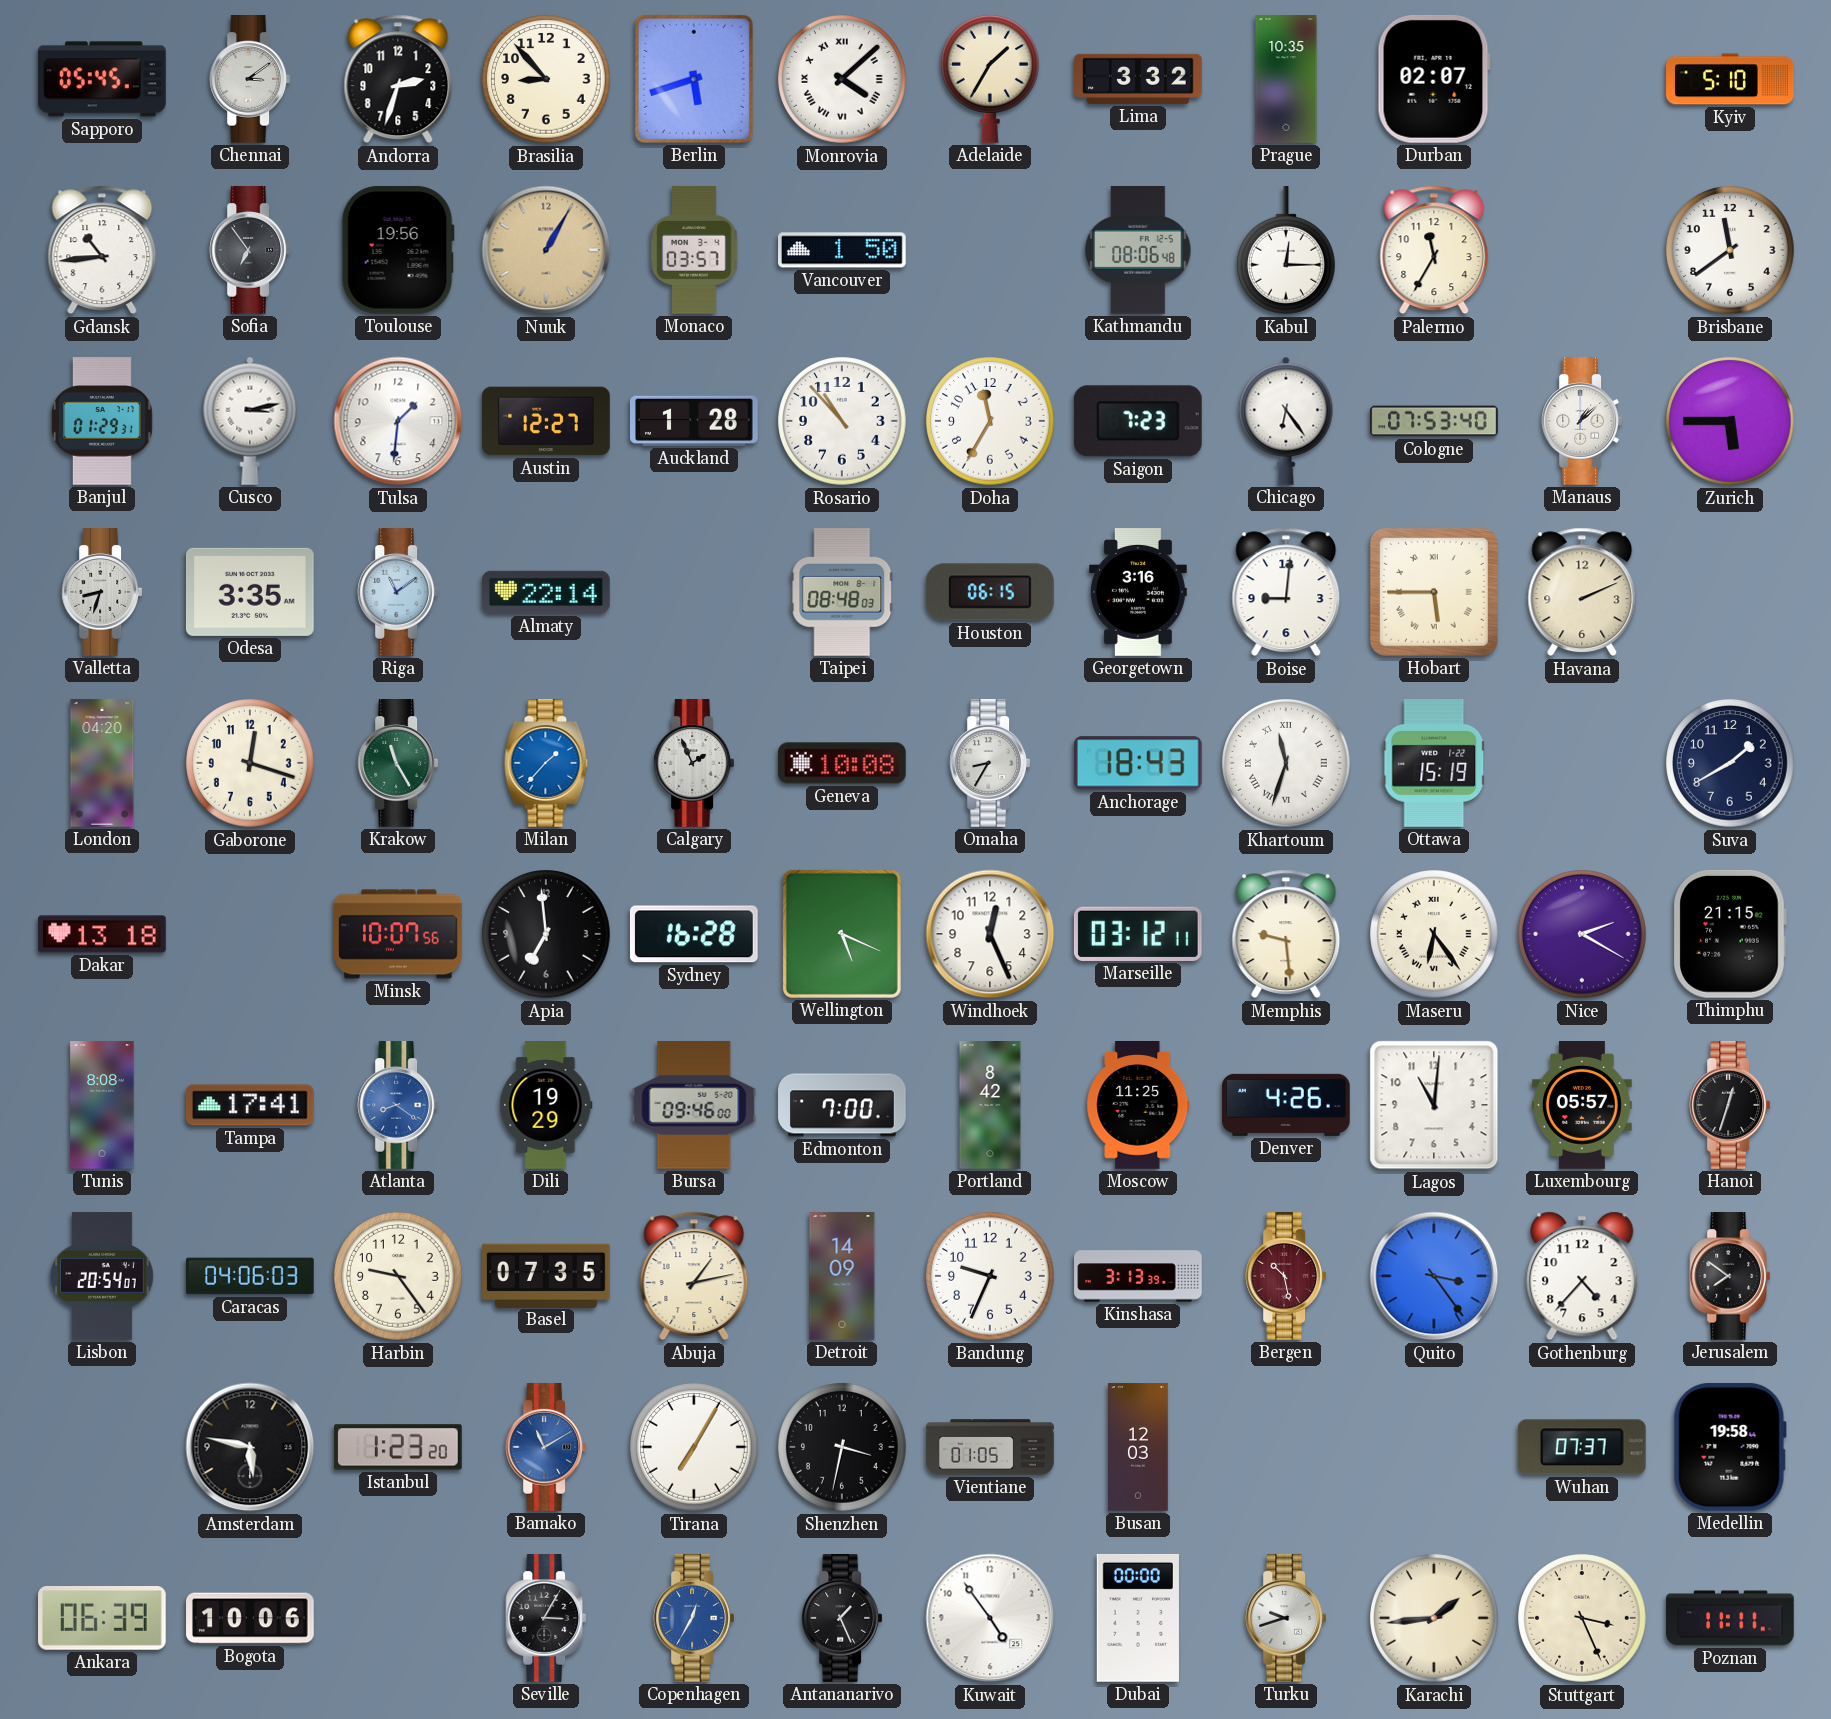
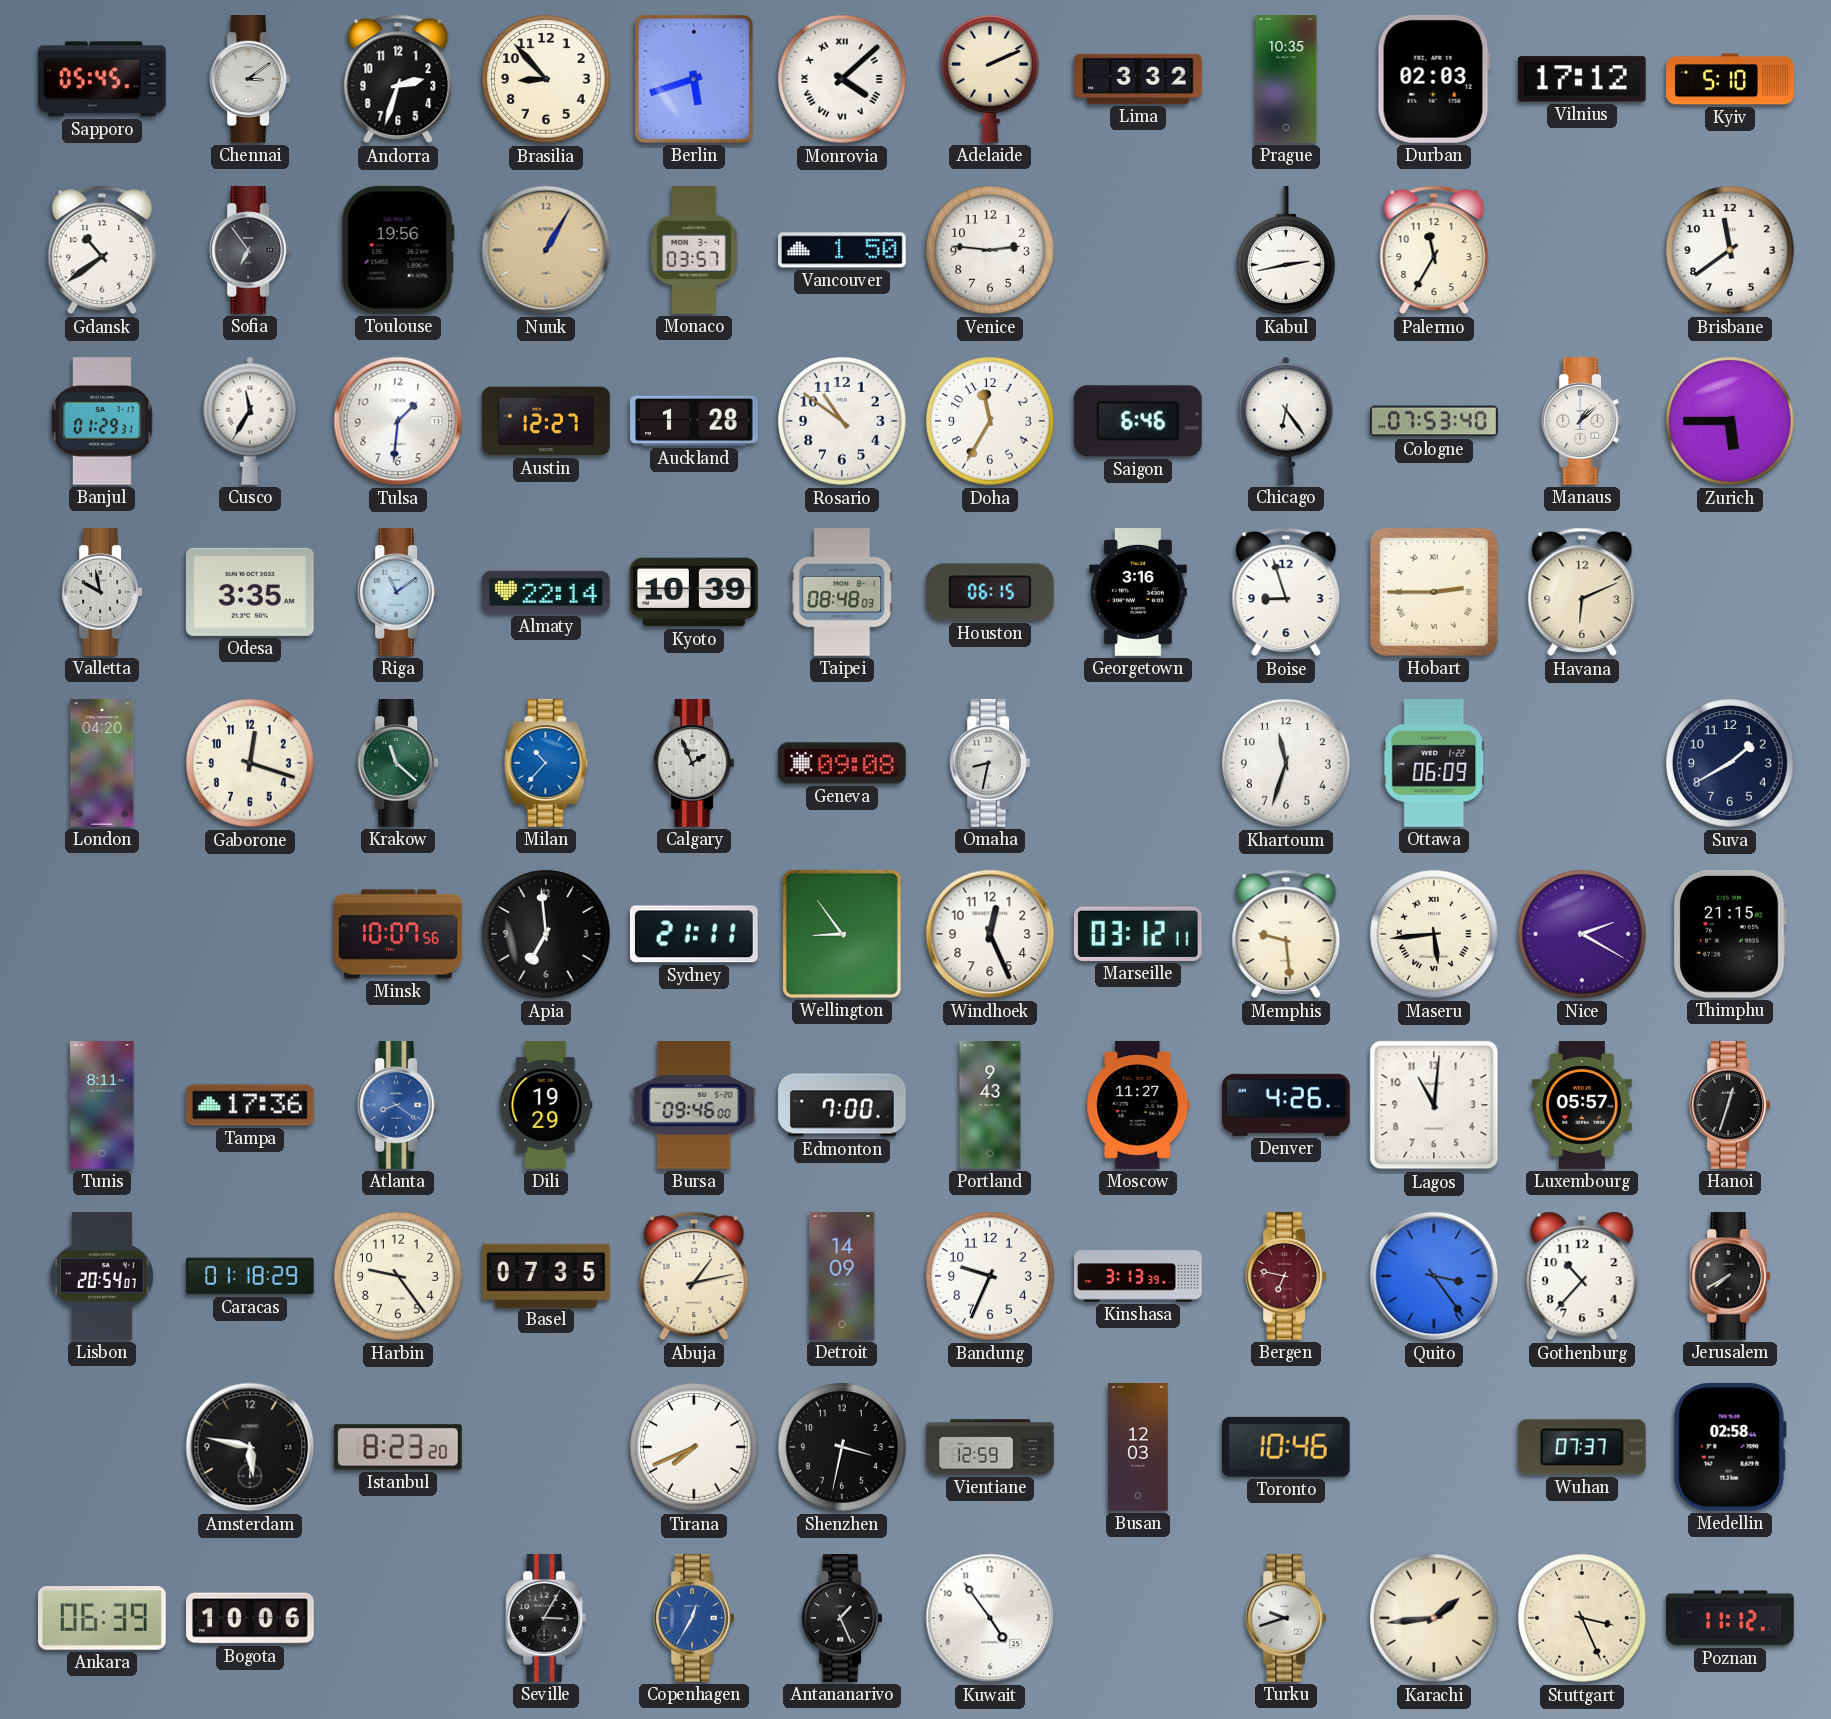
Adelaide: 1:35 -> 2:11
Durban: 02:07 -> 02:03
Vilnius: none -> 17:12
Gdansk: 10:44 -> 10:39
Venice: none -> 2:46
Kathmandu: 08:06 -> none
Kabul: 12:15 -> 2:43
Cusco: 3:13 -> 11:35
Rosario: 10:53 -> 10:51
Saigon: 7:23 -> 6:46
Valletta: 8:33 -> 9:58
Kyoto: none -> 10:39
Boise: 9:01 -> 8:57
Hobart: 5:45 -> 2:45
Havana: 2:11 -> 6:11
Krakow: 11:25 -> 11:22
Milan: 1:37 -> 10:37
Geneva: 10:08 -> 09:08
Omaha: 8:35 -> 8:32
Anchorage: 18:43 -> none
Khartoum numerals: Roman -> Arabic
Ottawa: 15:19 -> 06:09
Dakar: 13:18 -> none
Sydney: 16:28 -> 21:11
Wellington: 5:19 -> 8:54
Maseru: 6:24 -> 5:44
Tunis: 8:08 -> 8:11
Tampa: 17:41 -> 17:36
Portland: 8:42 -> 9:43
Moscow: 11:25 -> 11:27
Caracas: 04:06 -> 01:18
Bergen: 10:28 -> 6:47
Gothenburg: 4:37 -> 10:37
Jerusalem: 7:51 -> 7:40
Istanbul: 1:23 -> 8:23
Bamako: 11:10 -> none
Tirana: 7:05 -> 7:41
Vientiane: 01:05 -> 12:59
Toronto: none -> 10:46
Medellin: 19:58 -> 02:58
Dubai: 00:00 -> none
Poznan: 11:11 -> 11:12
